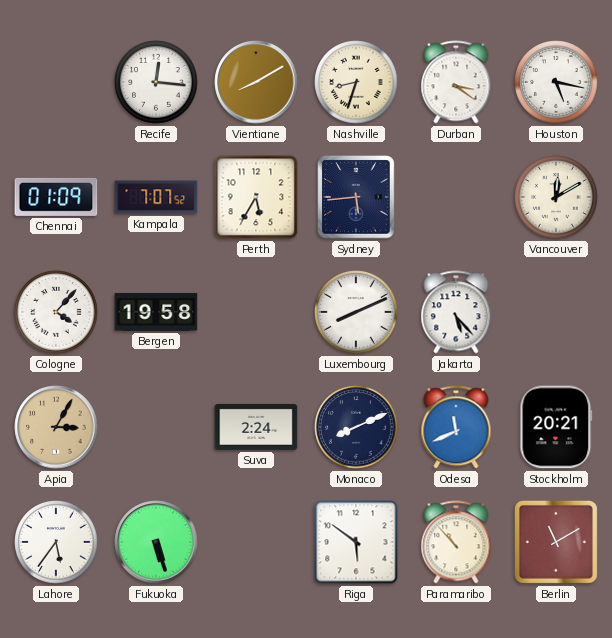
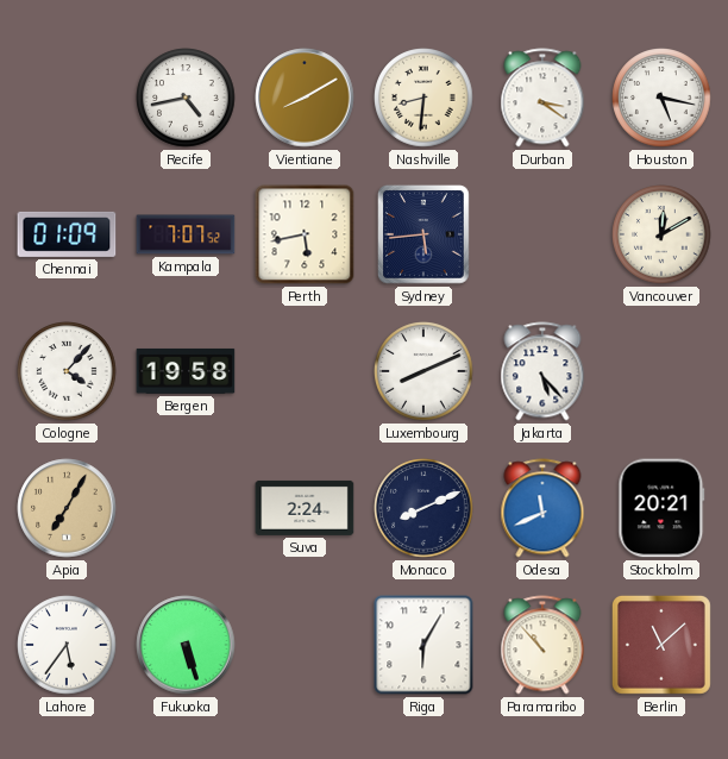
Recife: 12:16 -> 4:43
Nashville: 8:33 -> 8:31
Perth: 5:35 -> 5:43
Apia: 3:05 -> 7:05
Riga: 5:51 -> 6:05
Berlin: 11:10 -> 11:08
